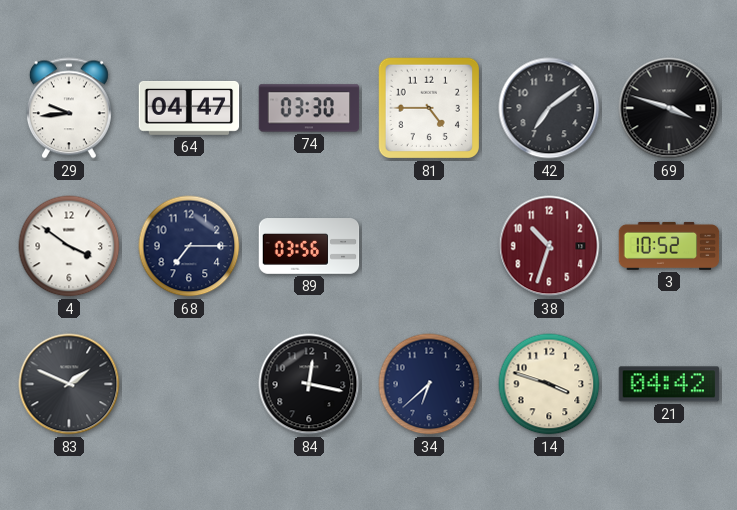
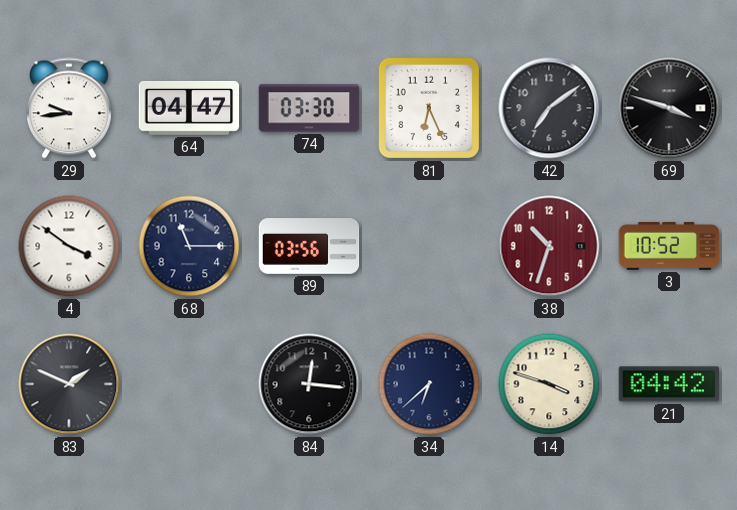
81: 4:45 -> 6:26
68: 7:15 -> 11:15
84: 12:17 -> 12:16
